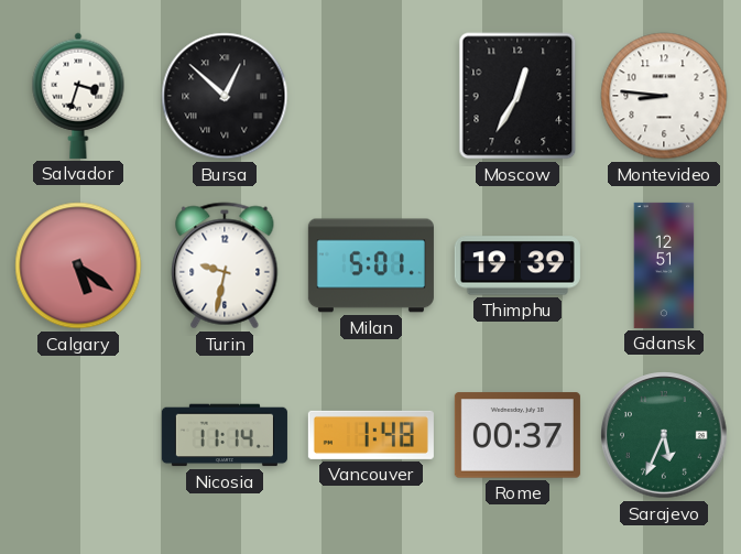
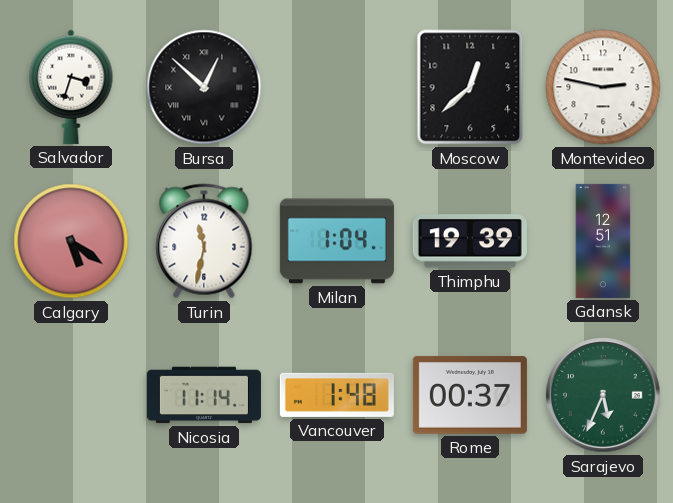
Moscow: 12:35 -> 12:38
Montevideo: 8:46 -> 2:47
Turin: 9:32 -> 11:32
Milan: 5:01 -> 1:04
